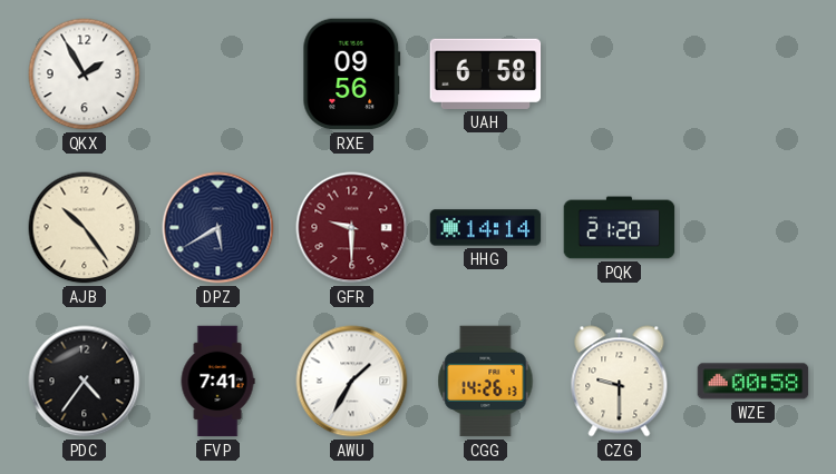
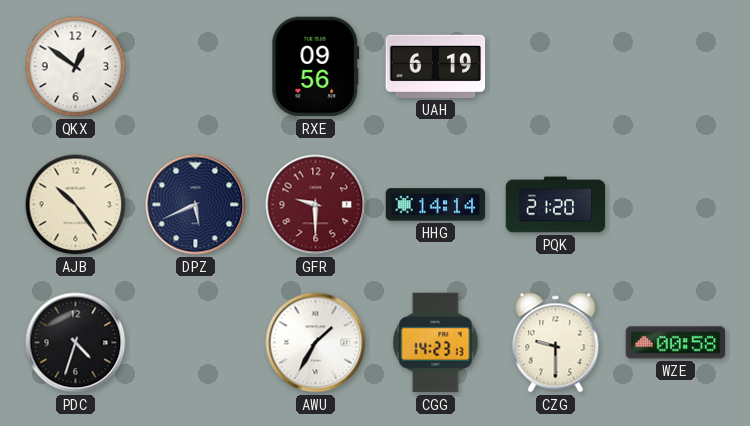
QKX: 1:55 -> 12:51
UAH: 6:58 -> 6:19
DPZ: 5:40 -> 5:41
PDC: 4:36 -> 4:33
FVP: 7:41 -> none
CGG: 14:26 -> 14:23
